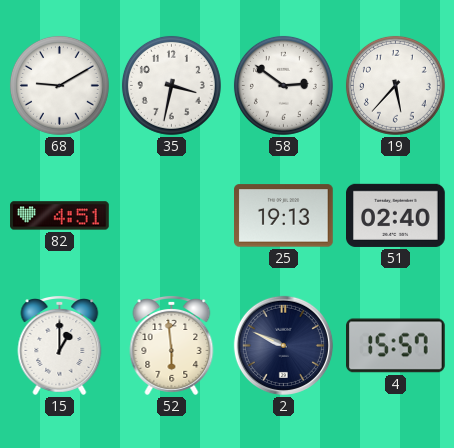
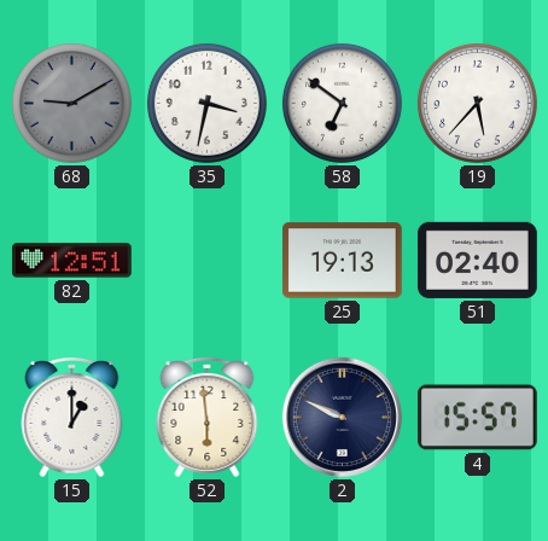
68 dial: white -> grey
58: 2:51 -> 6:51
82: 4:51 -> 12:51
